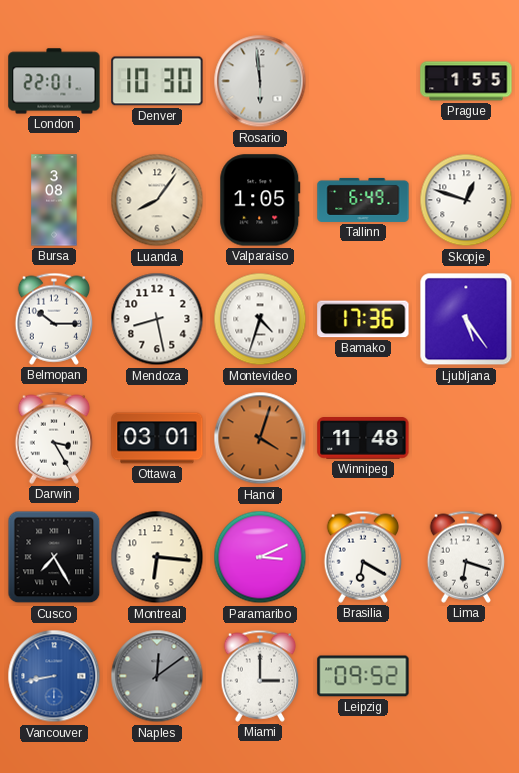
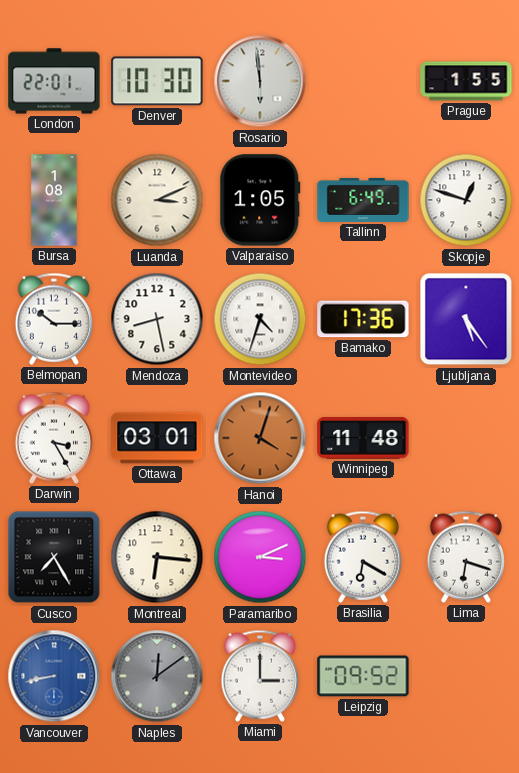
Bursa: 3:08 -> 1:08
Luanda: 8:06 -> 3:11
